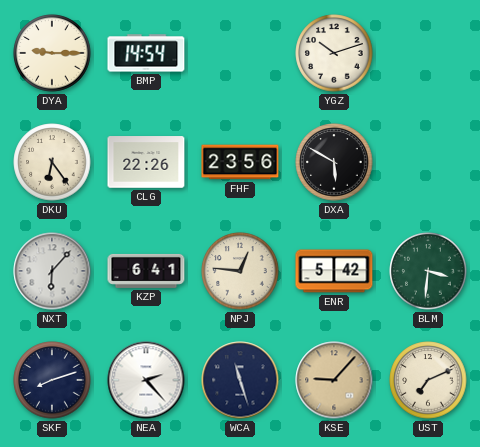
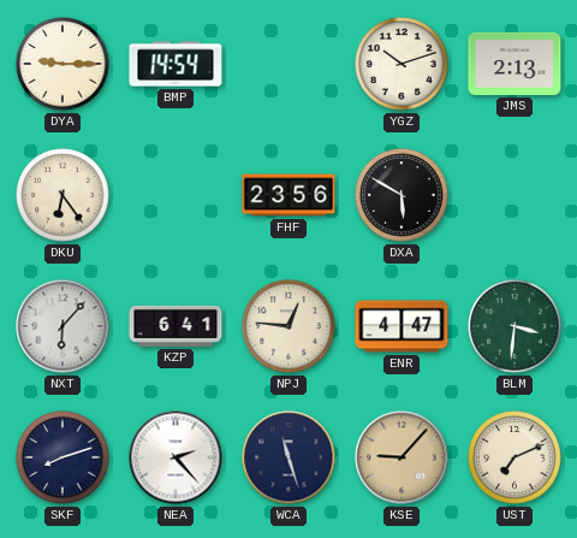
JMS: none -> 2:13
CLG: 22:26 -> none
ENR: 5:42 -> 4:47
